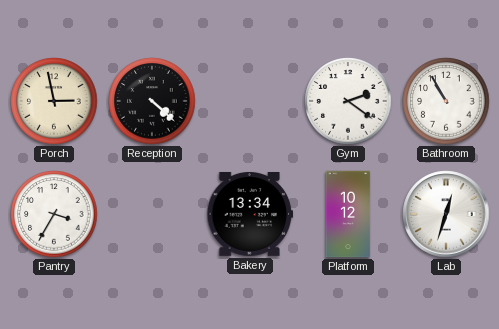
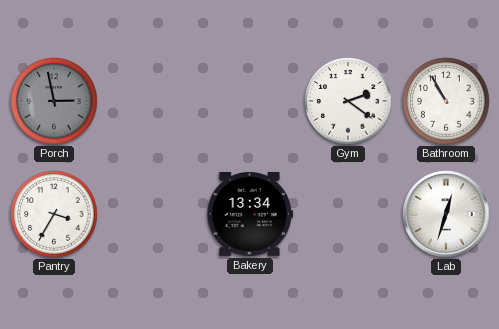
Porch dial: cream -> grey
Reception: 4:22 -> none
Platform: 10:12 -> none
